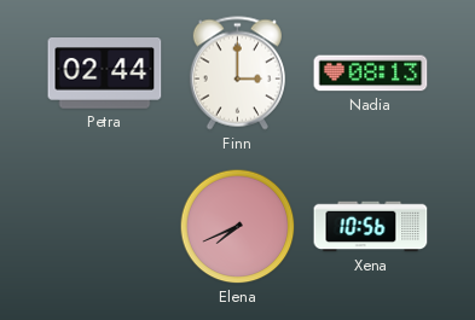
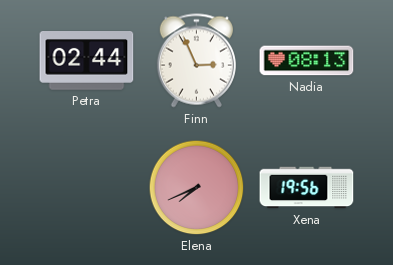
Finn: 3:00 -> 2:56
Xena: 10:56 -> 19:56
